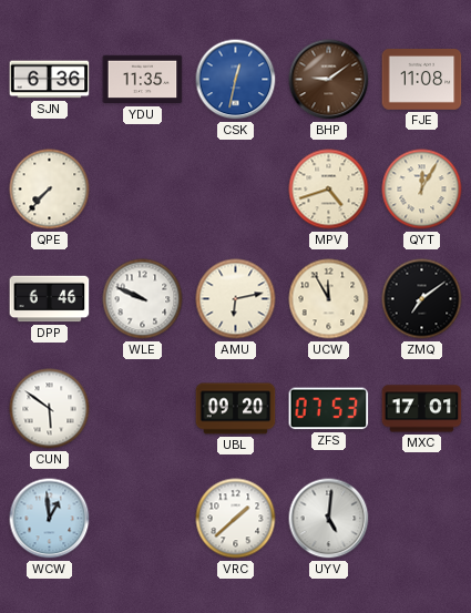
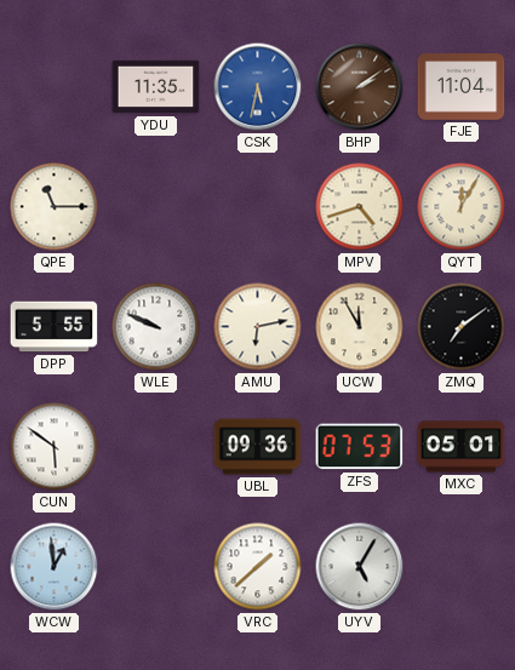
SJN: 6:36 -> none
CSK: 12:32 -> 5:32
BHP: 9:09 -> 2:09
FJE: 11:08 -> 11:04
QPE: 7:37 -> 11:15
DPP: 6:46 -> 5:55
UBL: 09:20 -> 09:36
MXC: 17:01 -> 05:01
UYV: 5:01 -> 5:05
